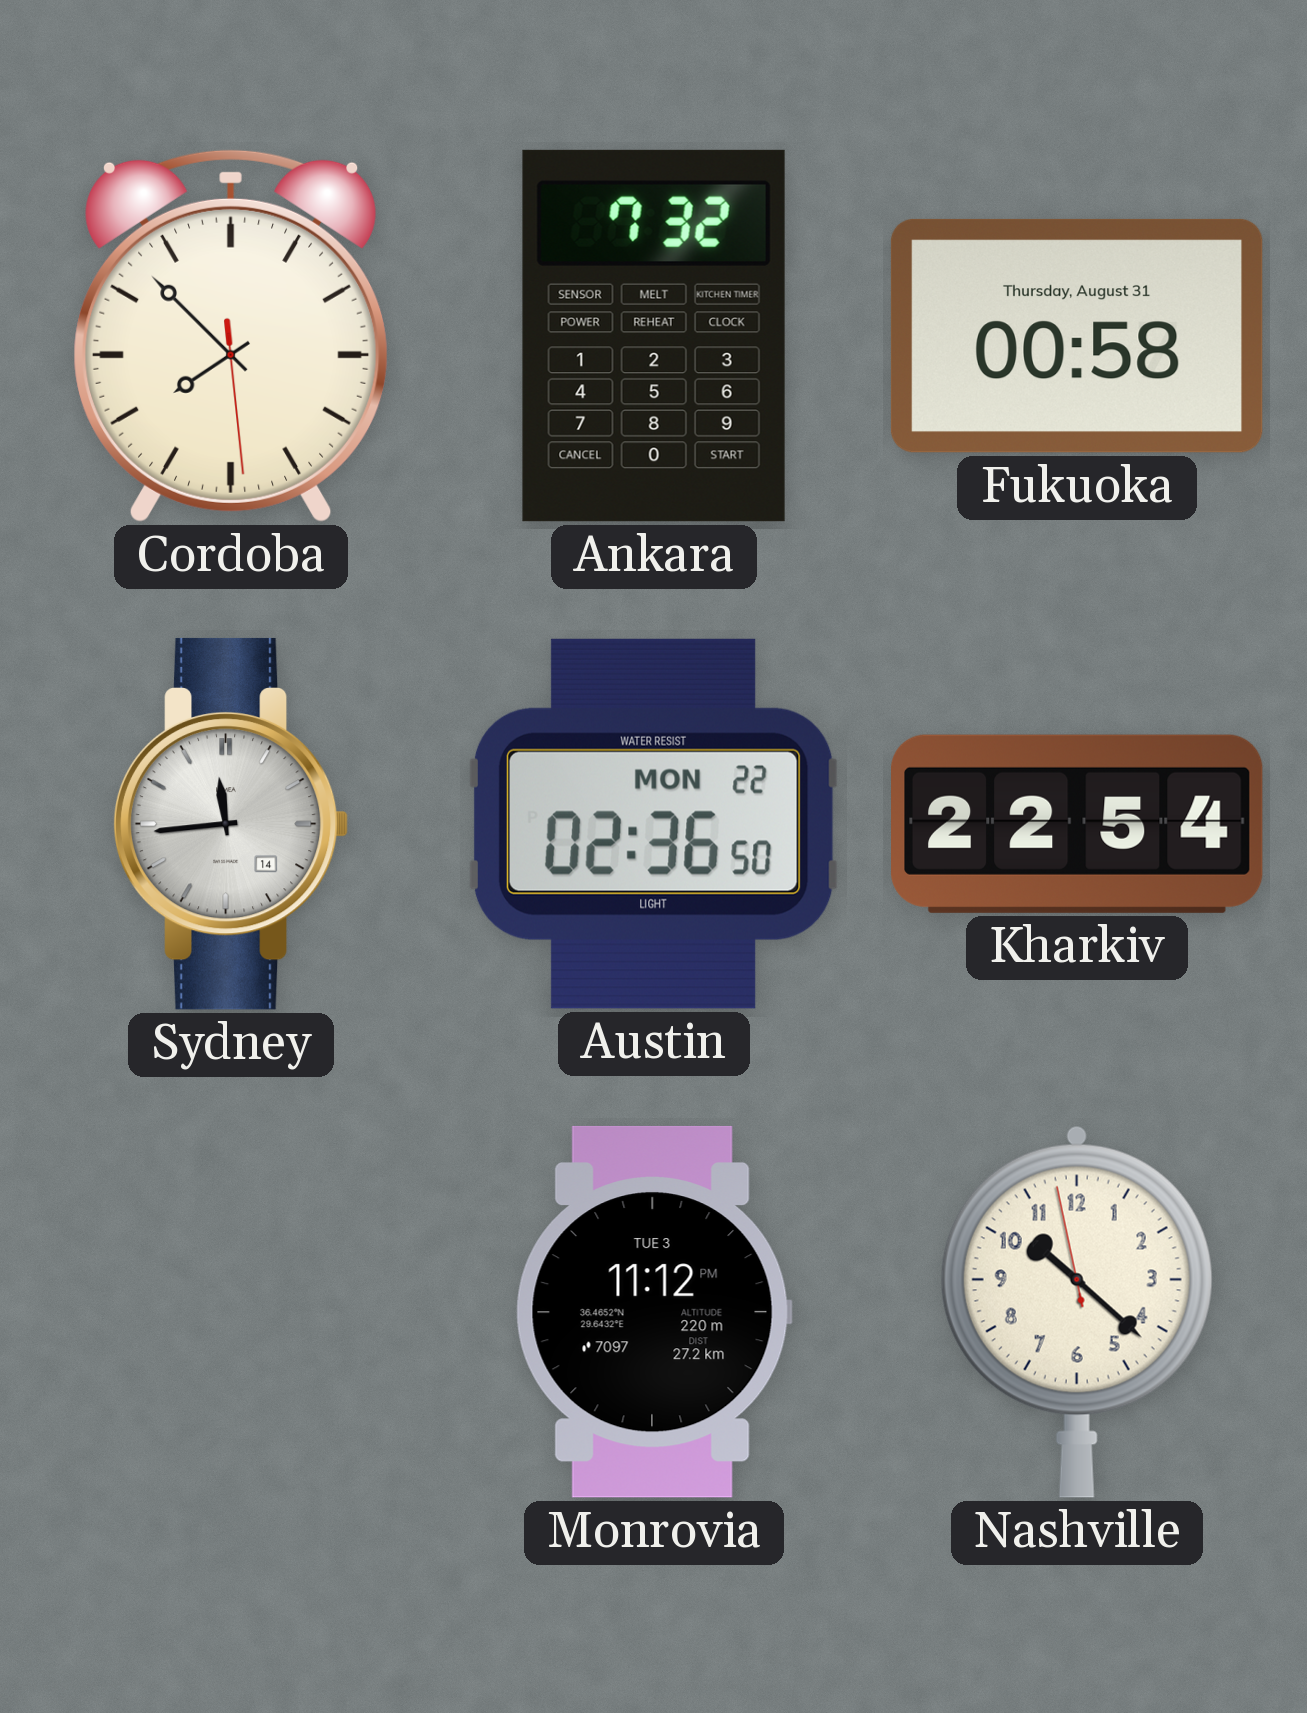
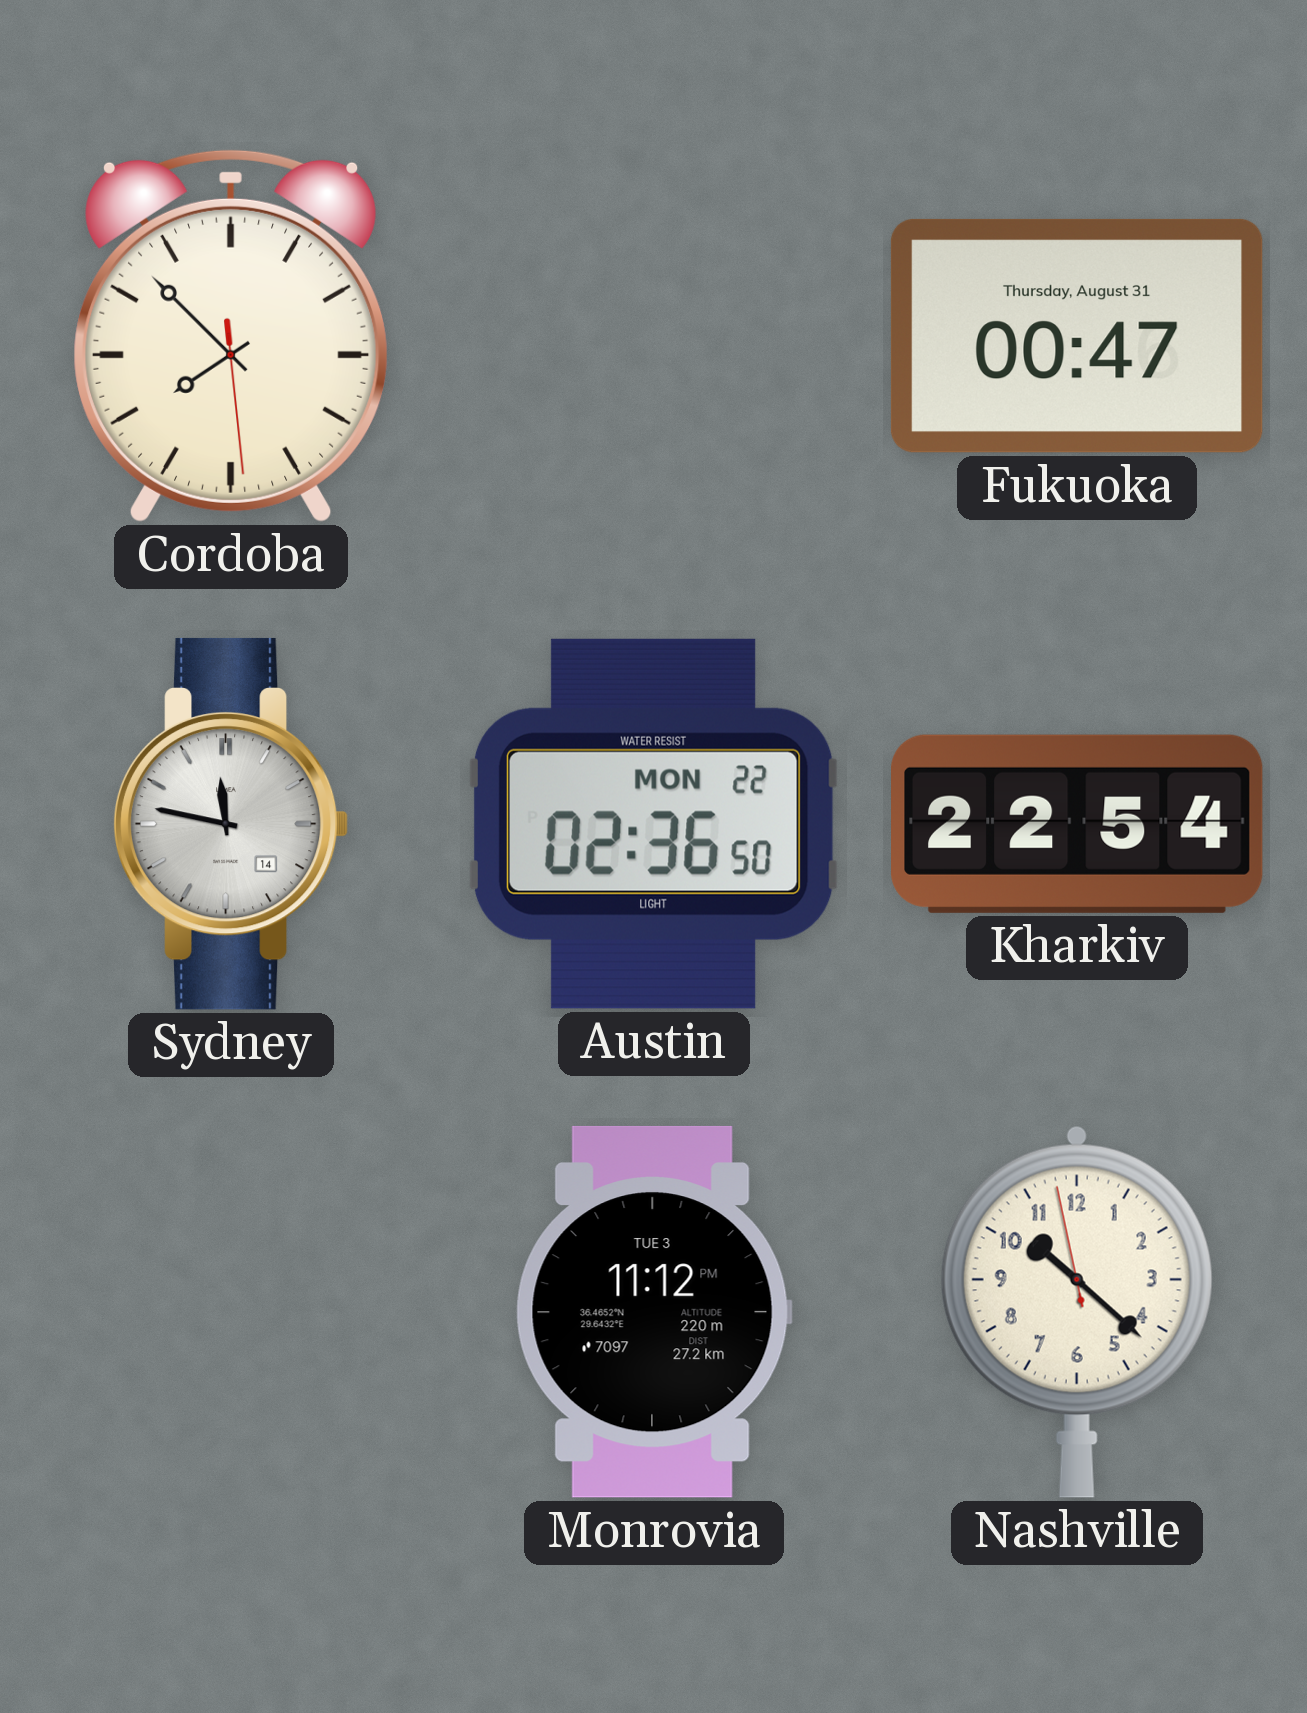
Ankara: 7:32 -> none
Fukuoka: 00:58 -> 00:47
Sydney: 11:44 -> 11:47
